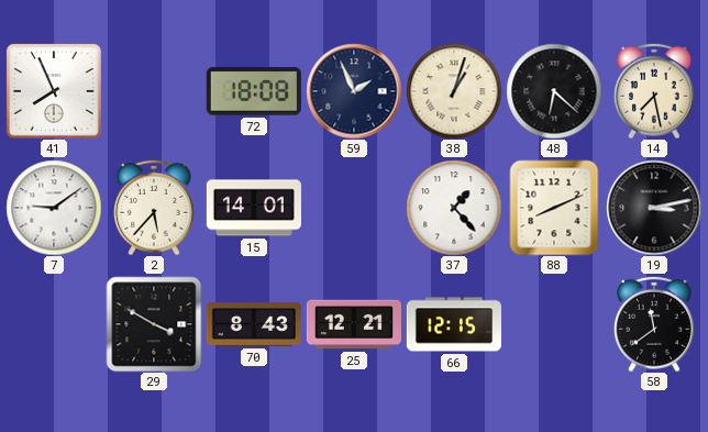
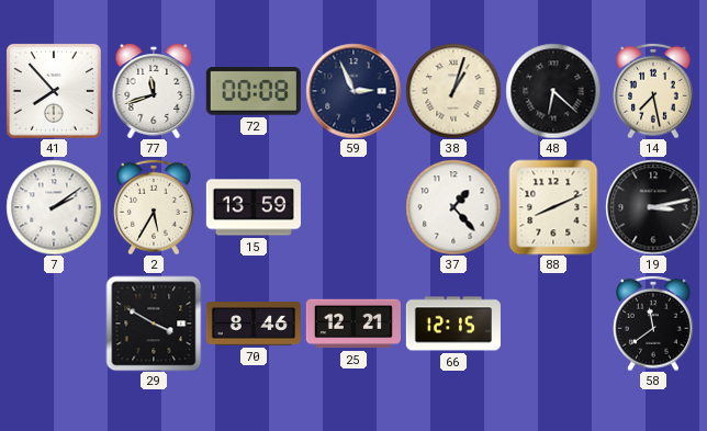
41: 7:56 -> 7:53
77: none -> 11:42
72: 18:08 -> 00:08
59: 1:56 -> 2:56
7: 9:09 -> 2:09
2: 5:37 -> 5:35
15: 14:01 -> 13:59
70: 8:43 -> 8:46
